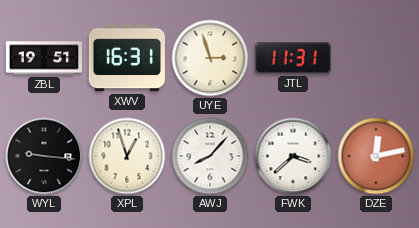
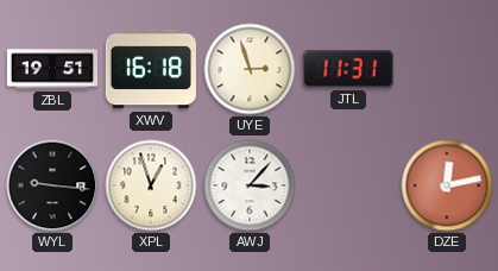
XWV: 16:31 -> 16:18
AWJ: 8:07 -> 3:07
FWK: 3:38 -> none
